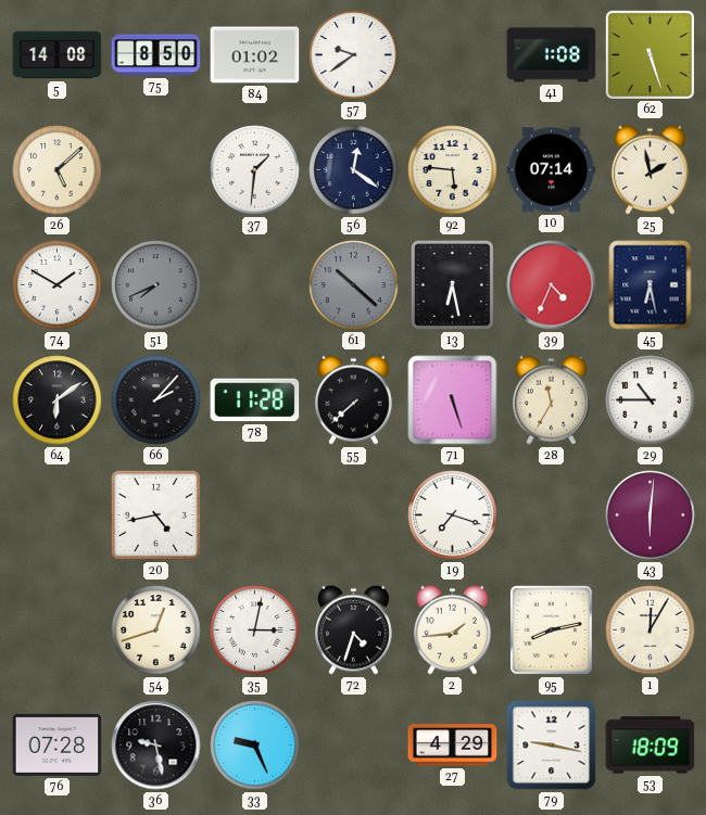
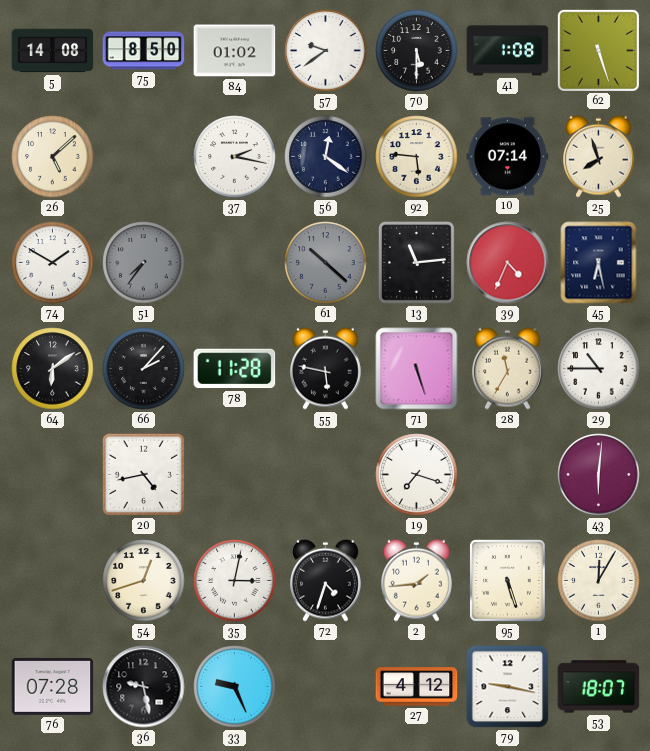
70: none -> 5:30
37: 1:31 -> 2:17
25: 1:58 -> 7:57
51: 7:41 -> 7:36
13: 6:28 -> 11:14
55: 7:38 -> 5:47
95: 8:13 -> 5:27
27: 4:29 -> 4:12
53: 18:09 -> 18:07
